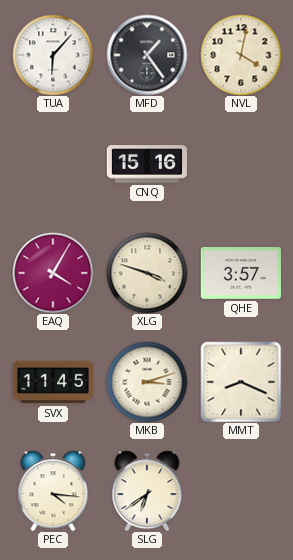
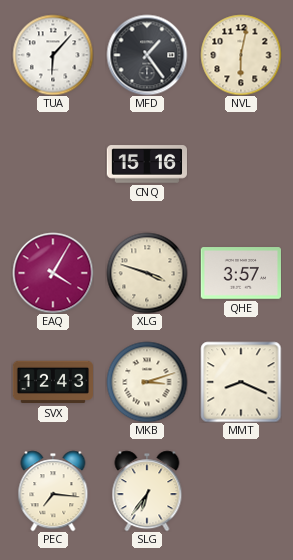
NVL: 4:02 -> 6:02
SVX: 11:45 -> 12:43
PEC: 4:16 -> 7:16
SLG: 6:39 -> 6:36
